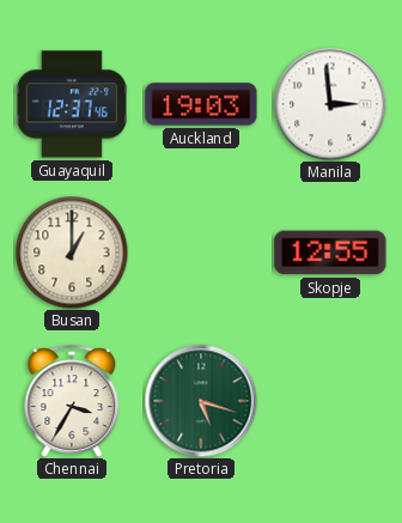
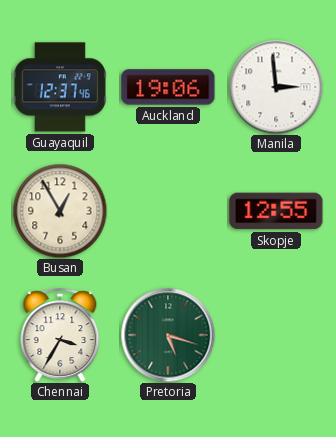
Auckland: 19:03 -> 19:06
Busan: 1:00 -> 12:55
